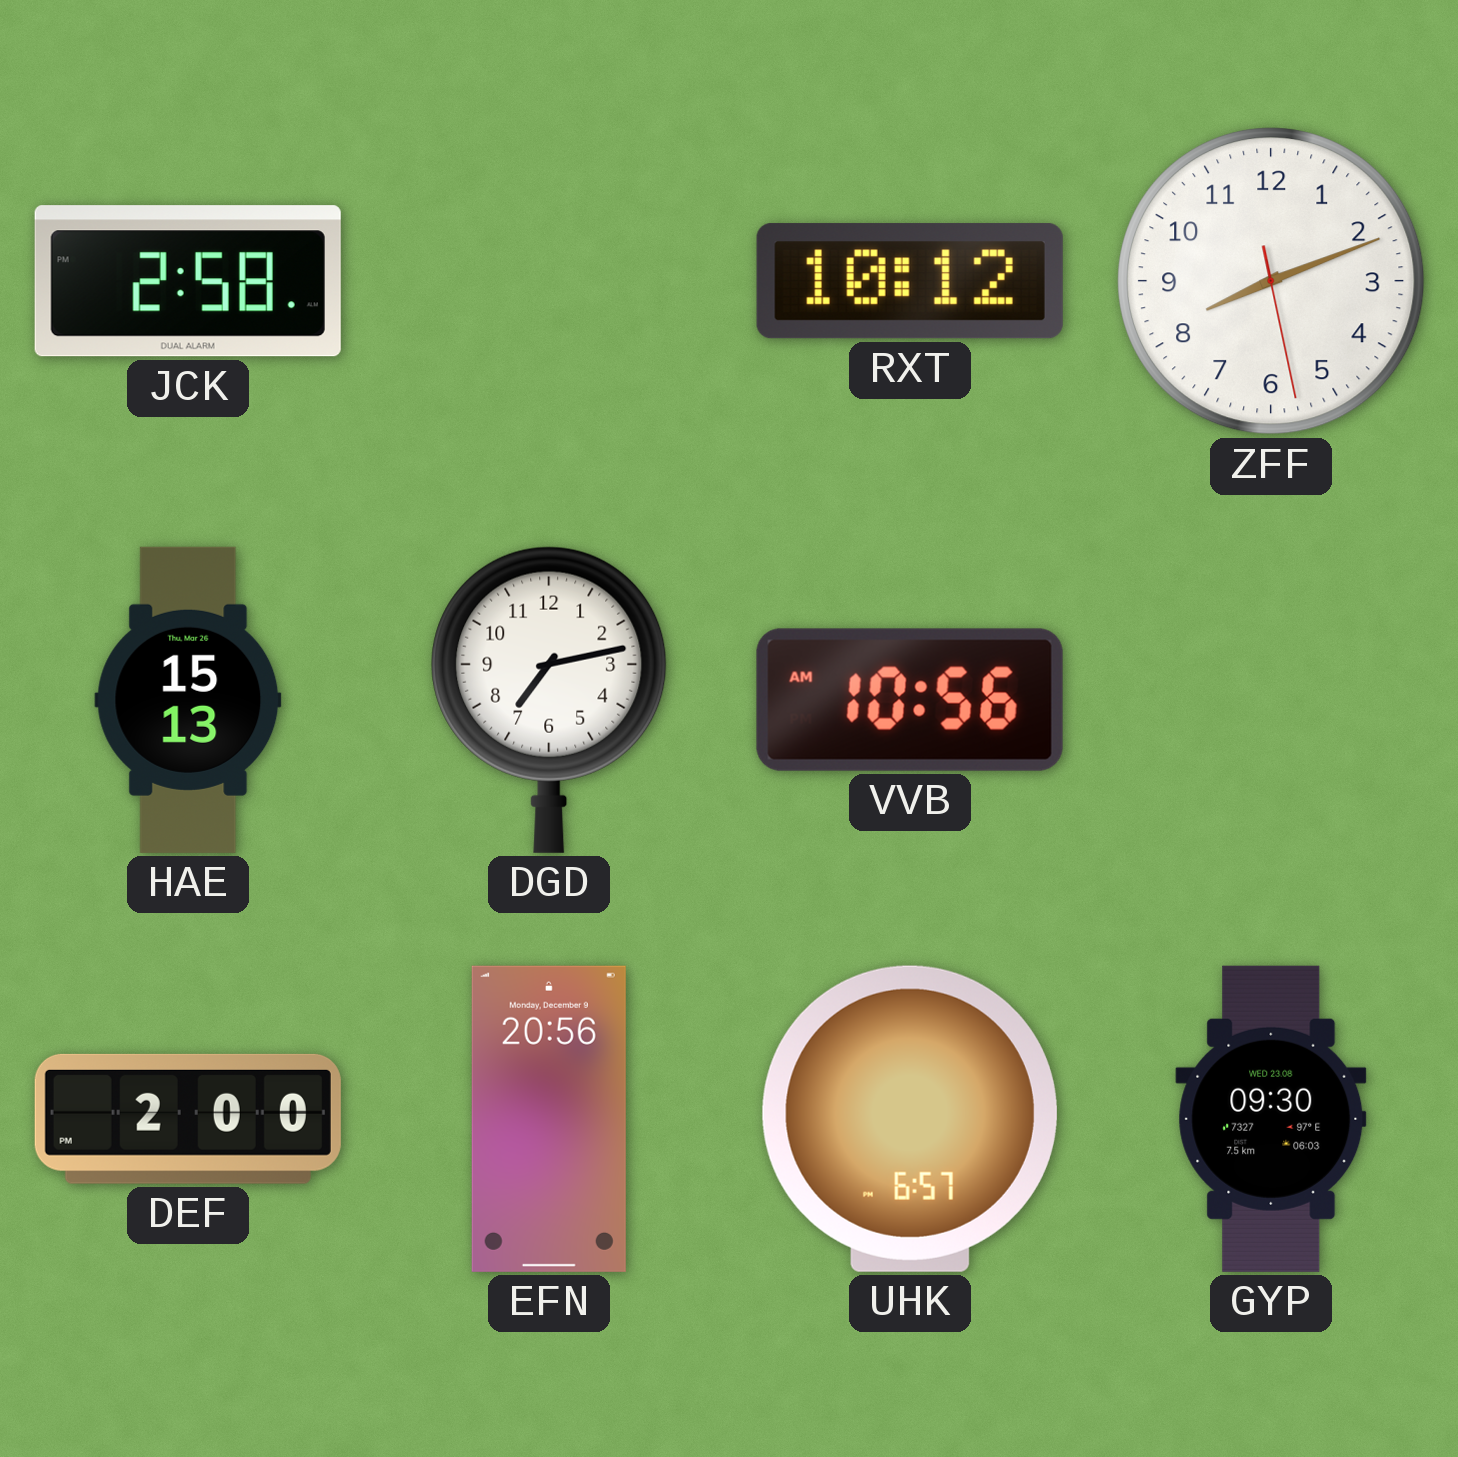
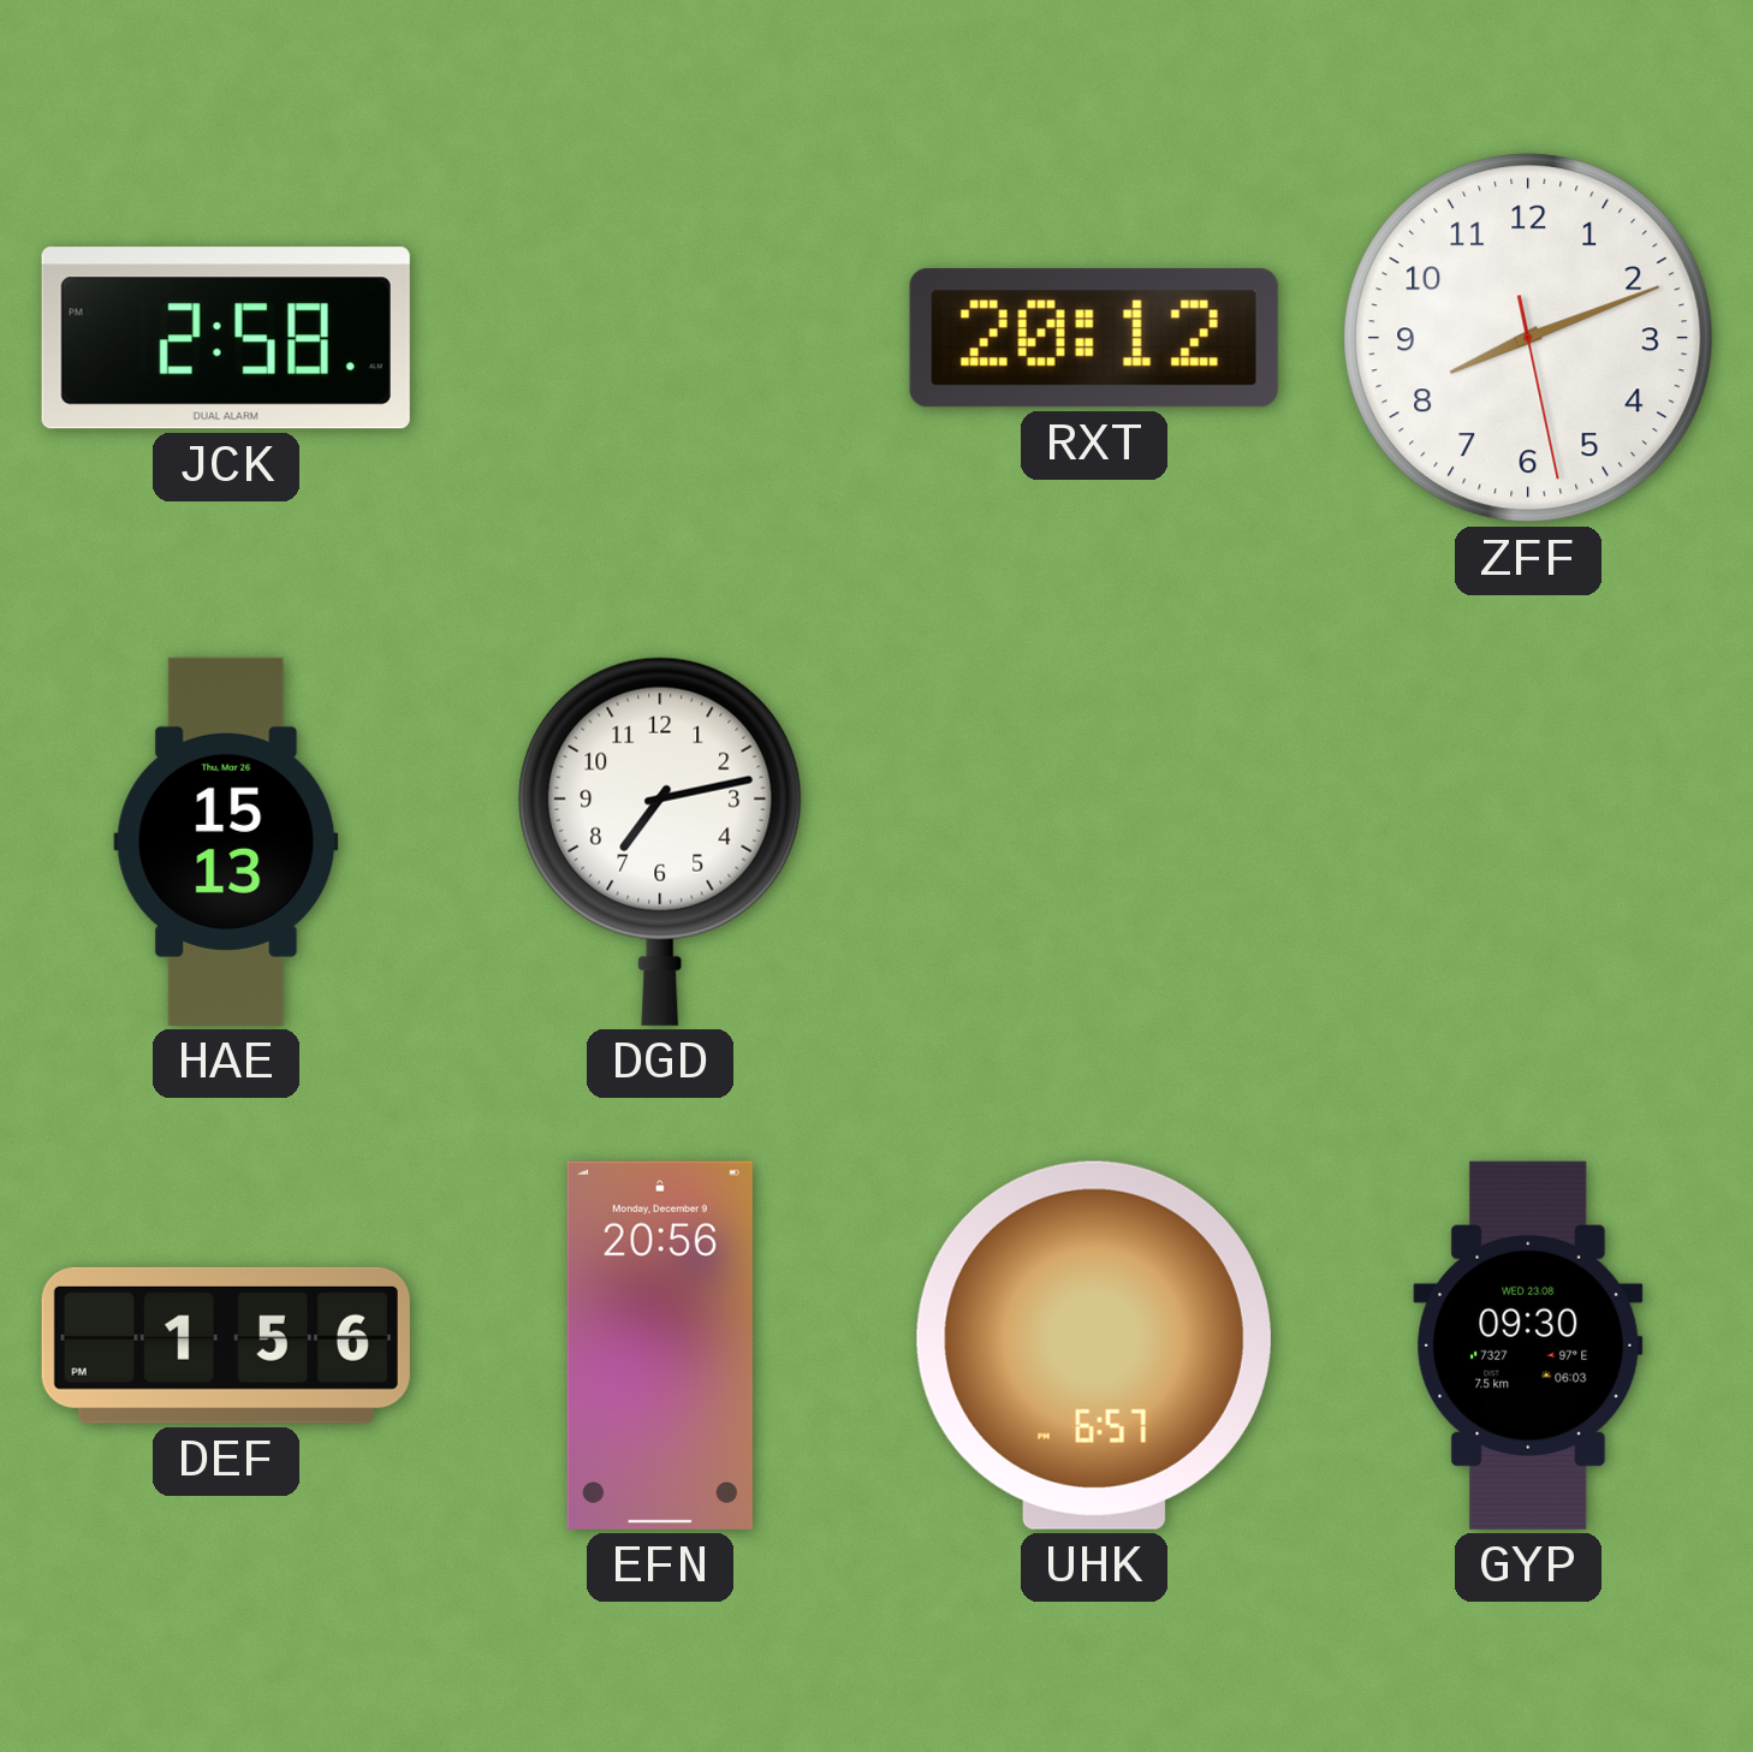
RXT: 10:12 -> 20:12
VVB: 10:56 -> none
DEF: 2:00 -> 1:56
